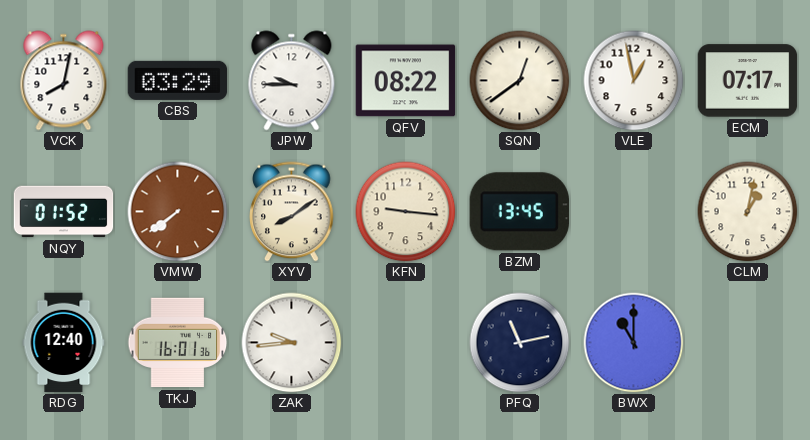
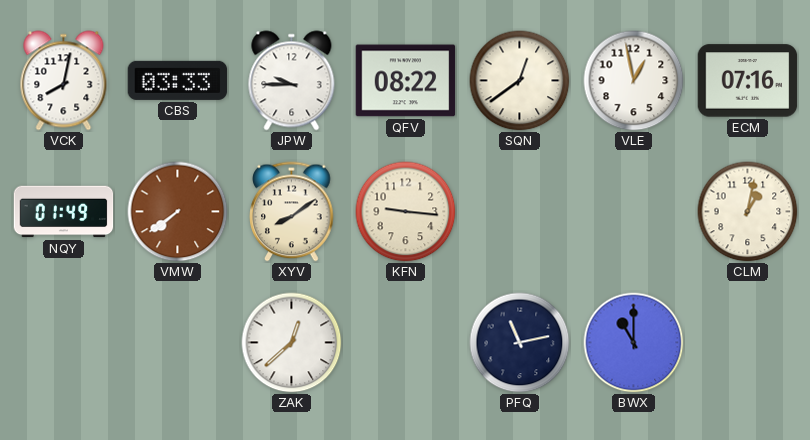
CBS: 03:29 -> 03:33
ECM: 07:17 -> 07:16
NQY: 01:52 -> 01:49
BZM: 13:45 -> none
RDG: 12:40 -> none
TKJ: 16:01 -> none
ZAK: 9:44 -> 12:38
